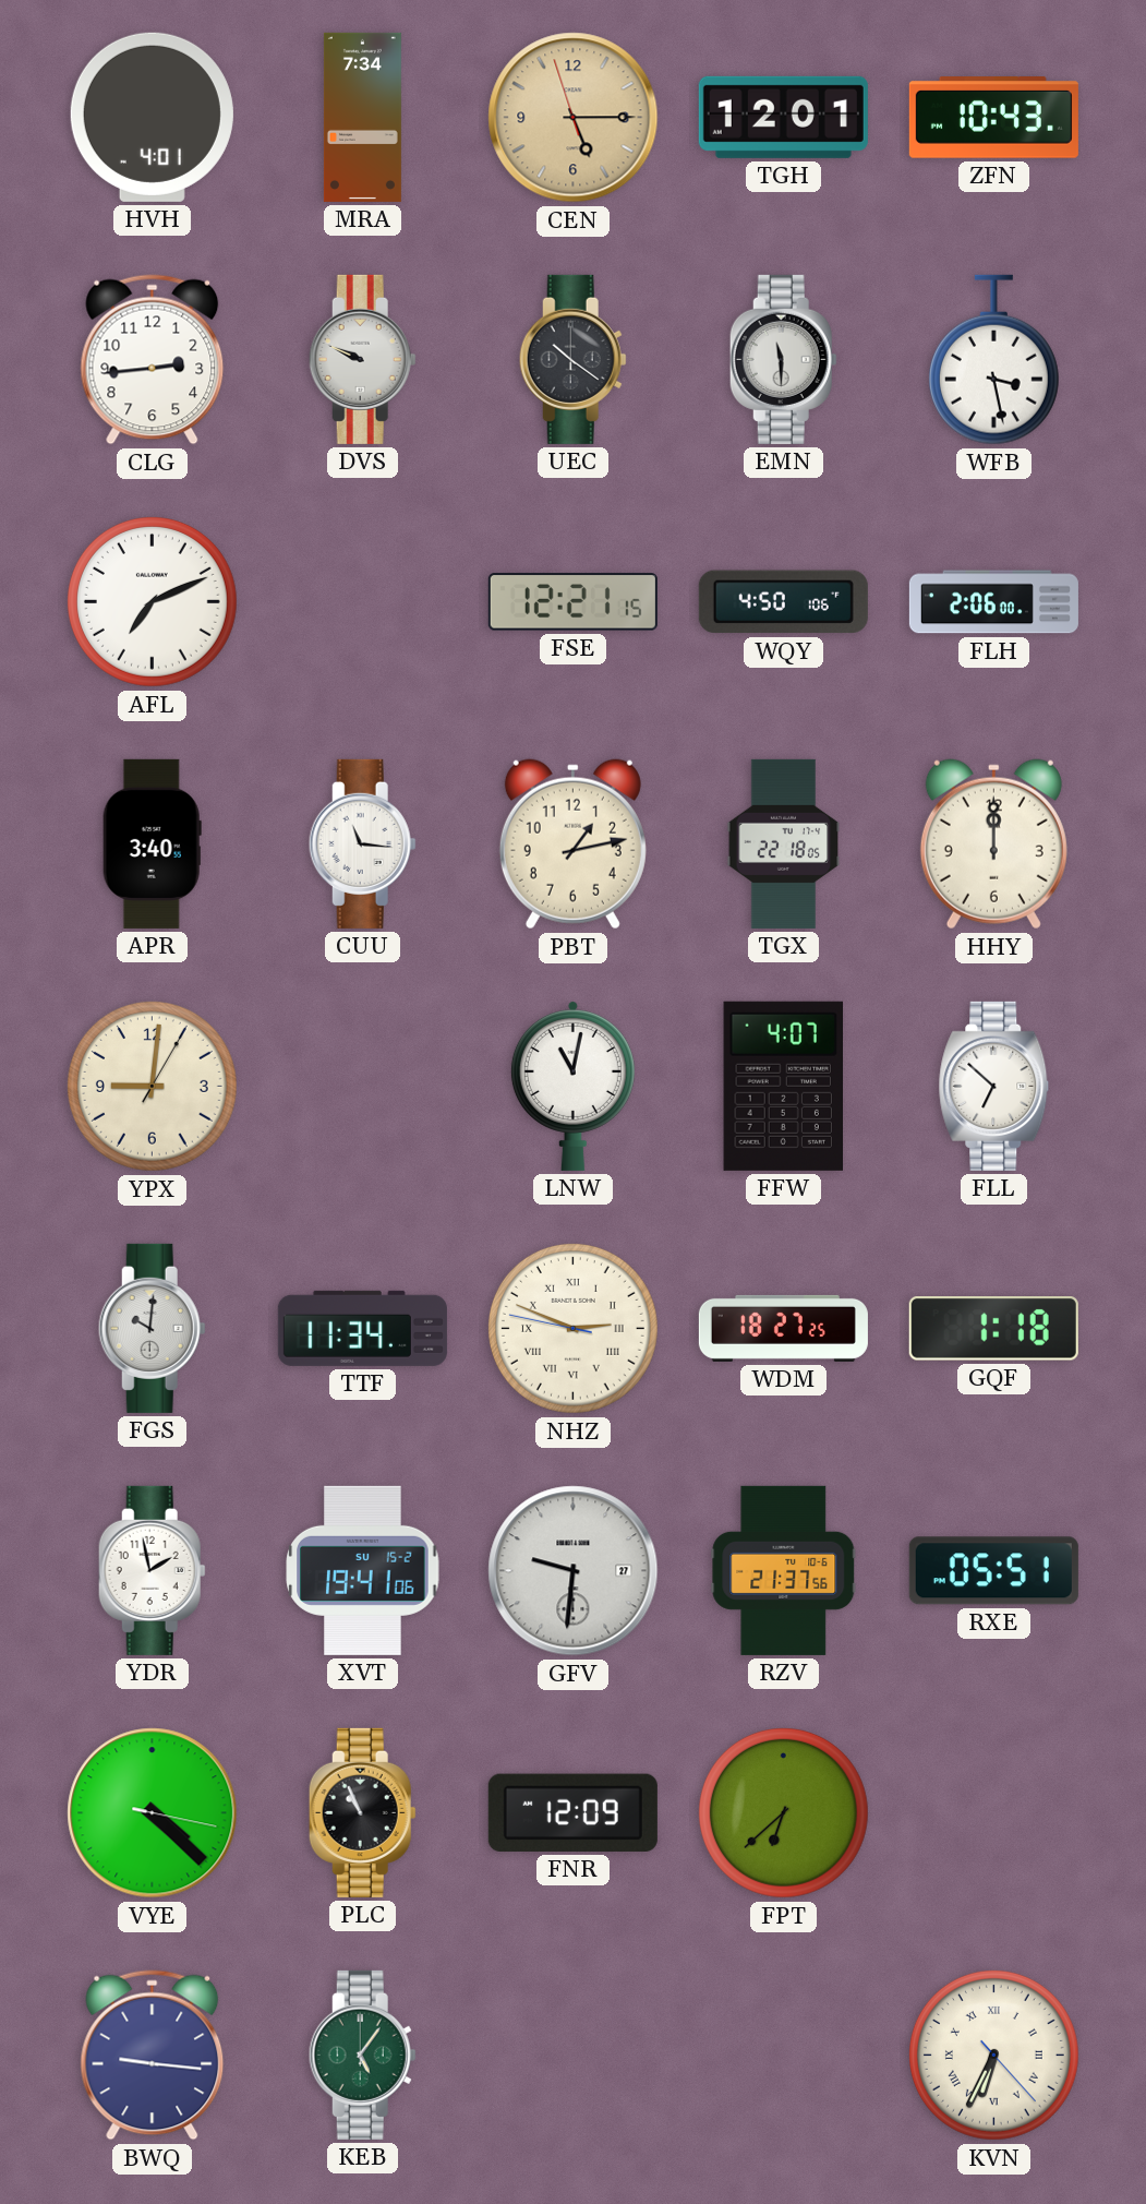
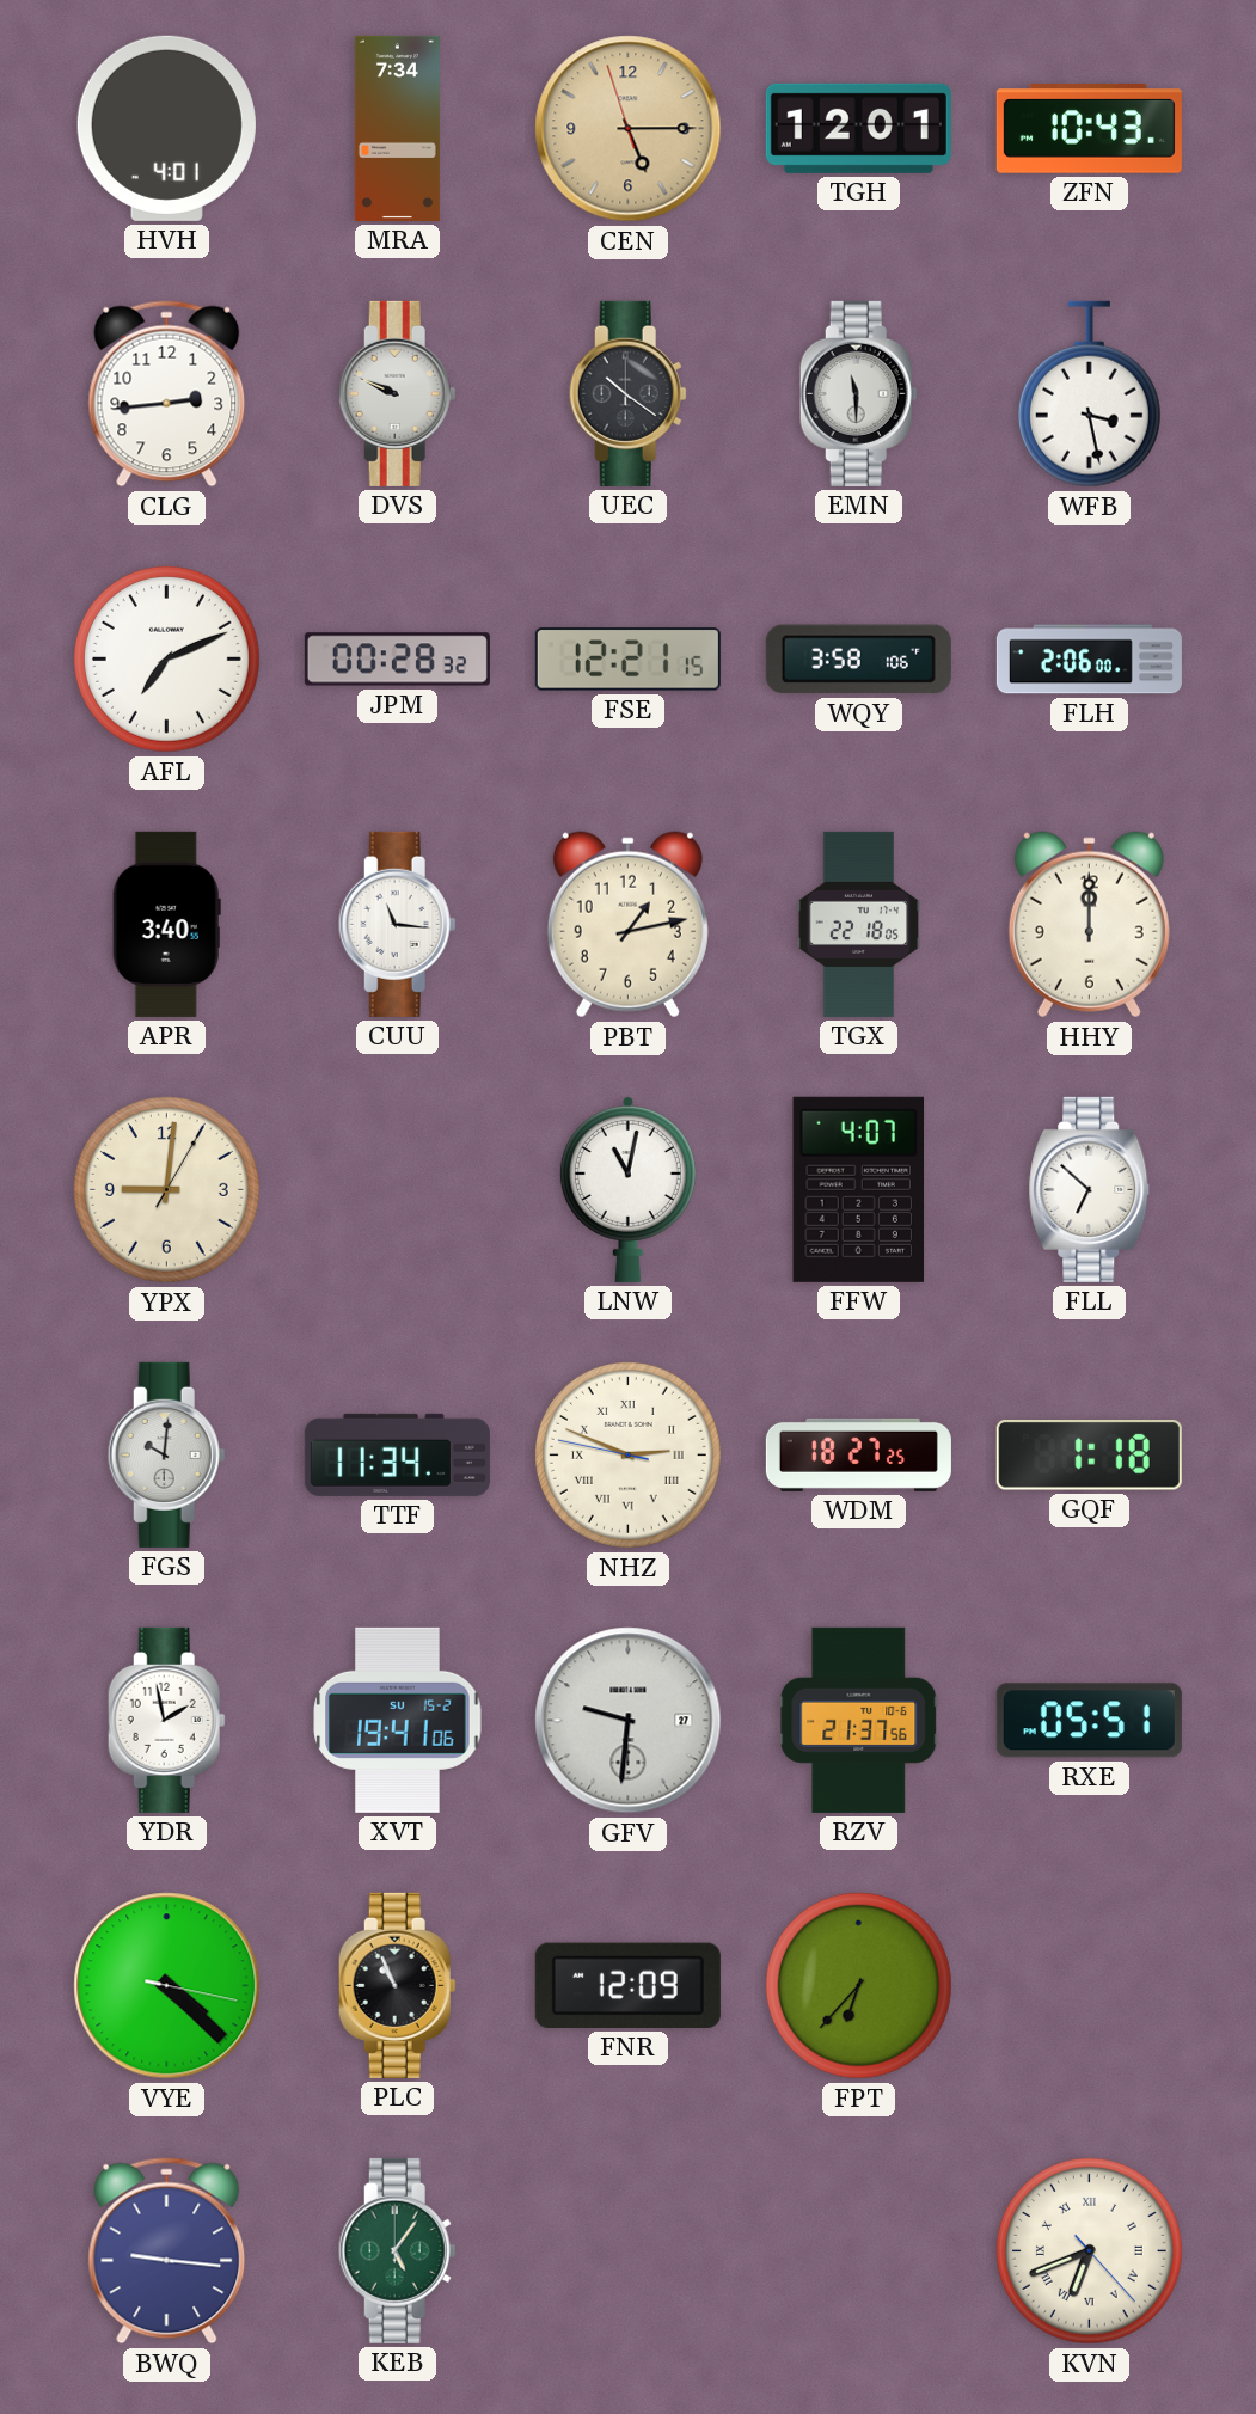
JPM: none -> 00:28
WQY: 4:50 -> 3:58
FPT: 6:38 -> 6:37
KVN: 6:34 -> 6:41
